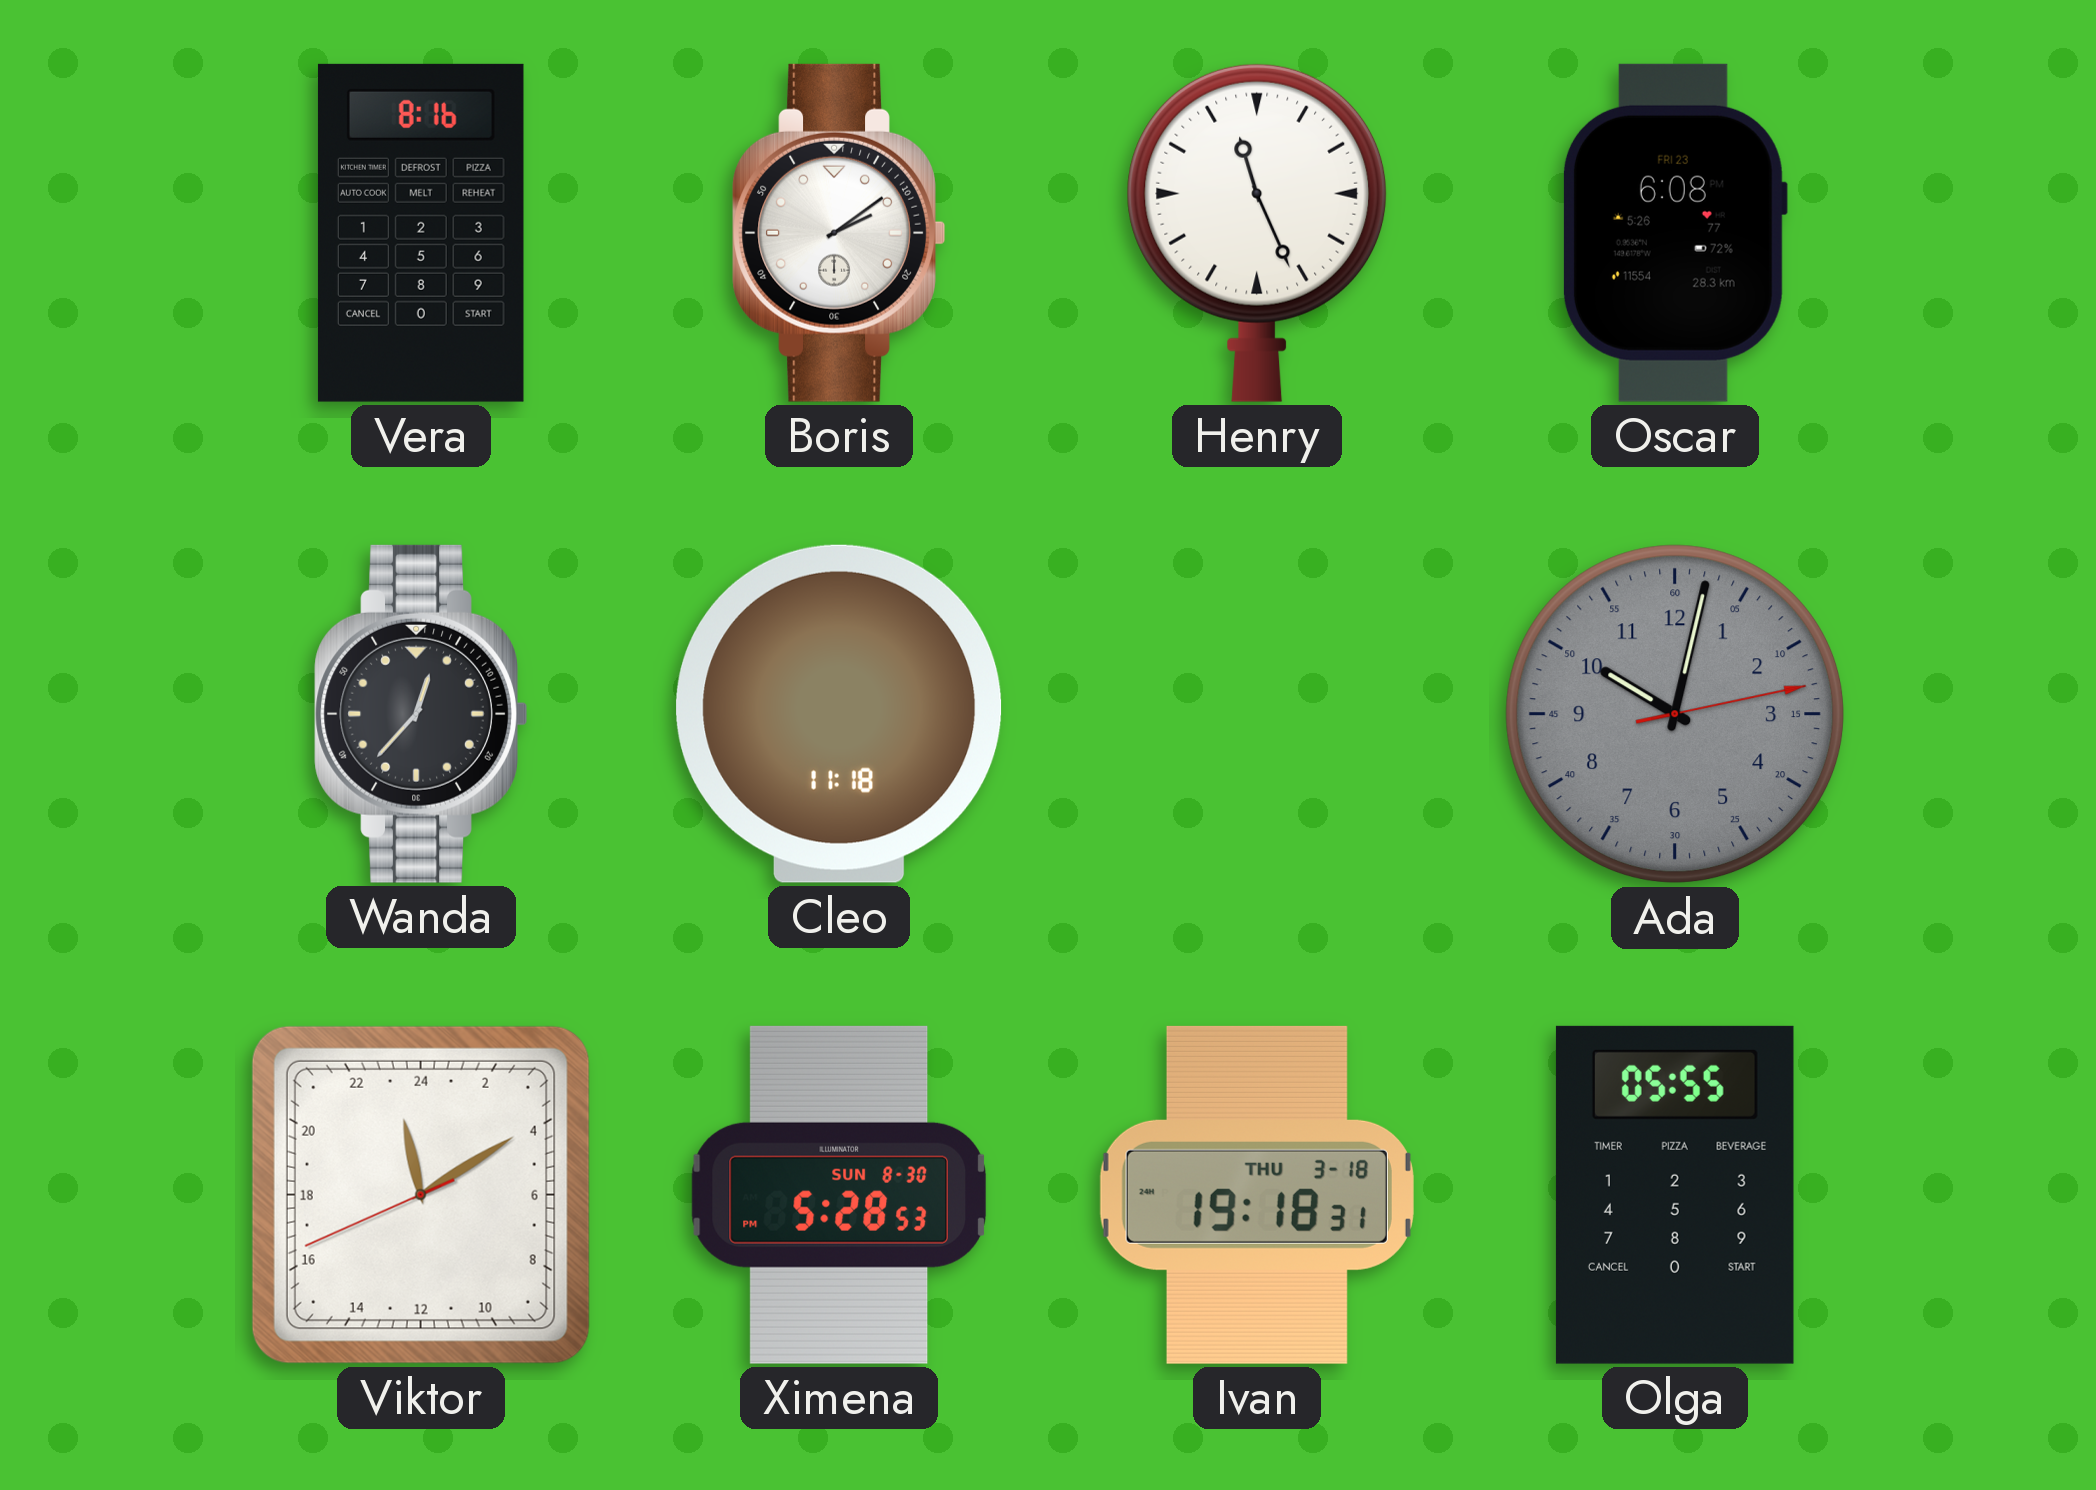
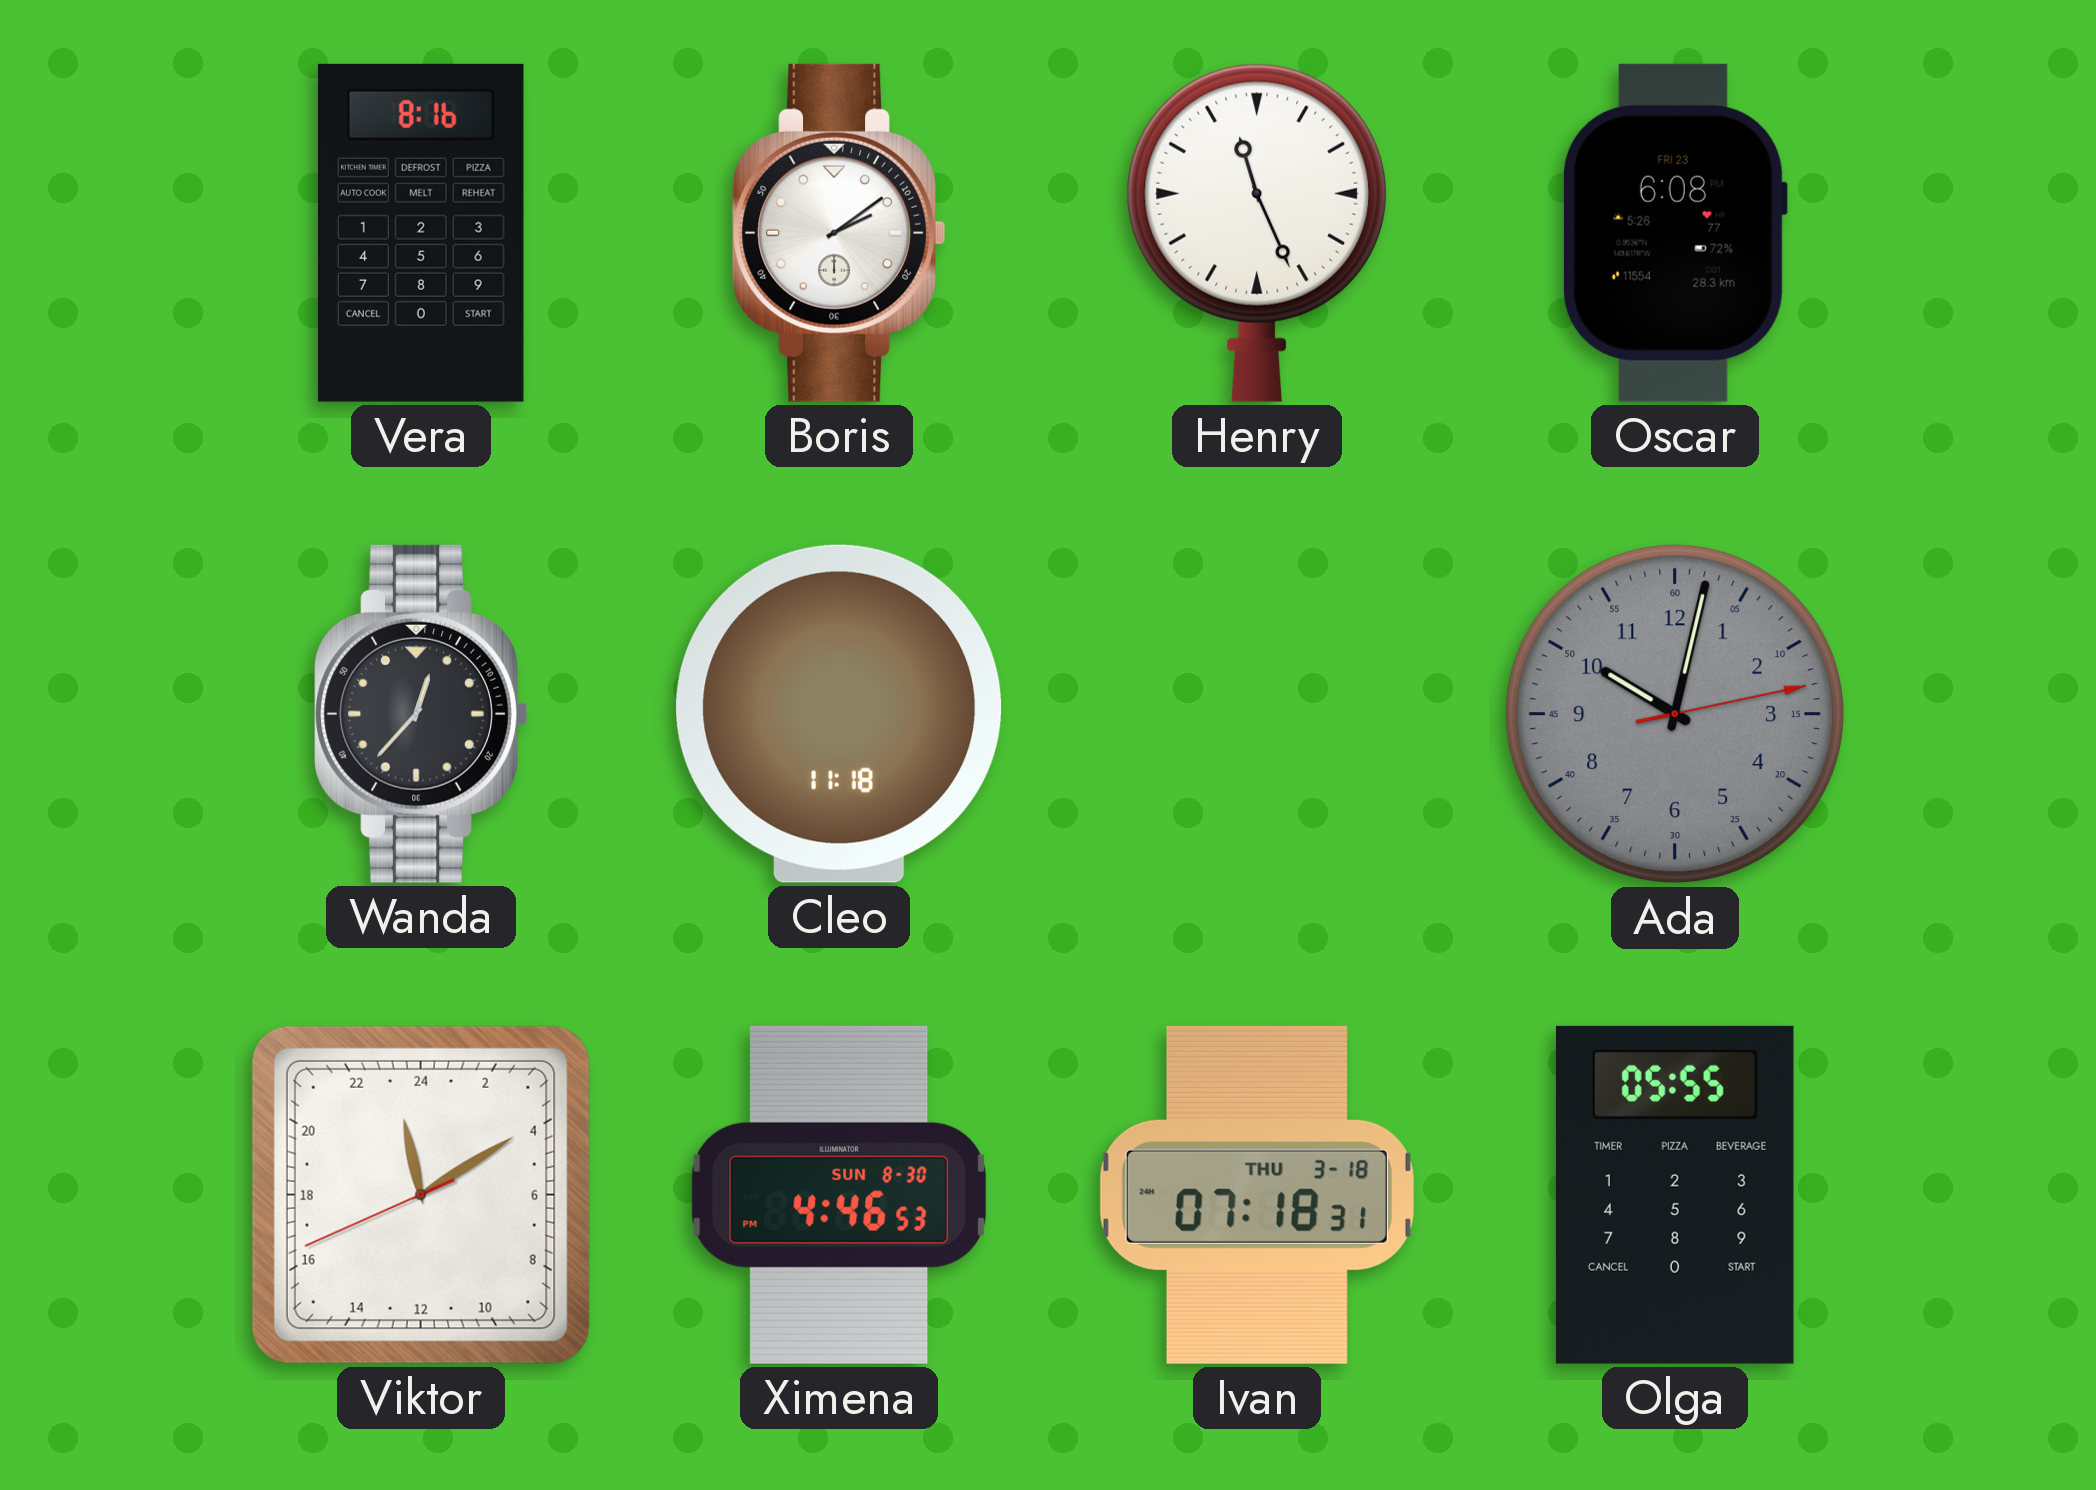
Ximena: 5:28 -> 4:46
Ivan: 19:18 -> 07:18
